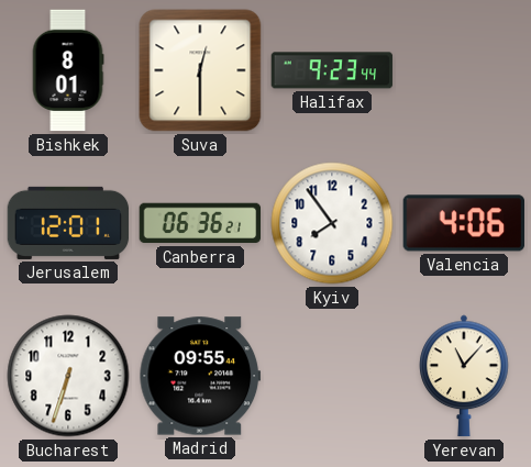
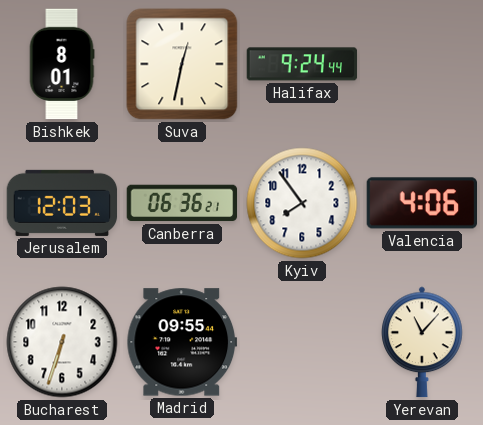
Suva: 12:30 -> 12:32
Halifax: 9:23 -> 9:24
Jerusalem: 12:01 -> 12:03
